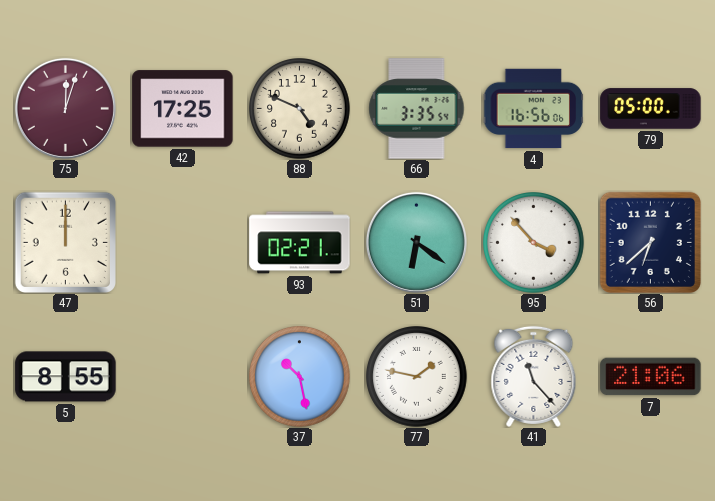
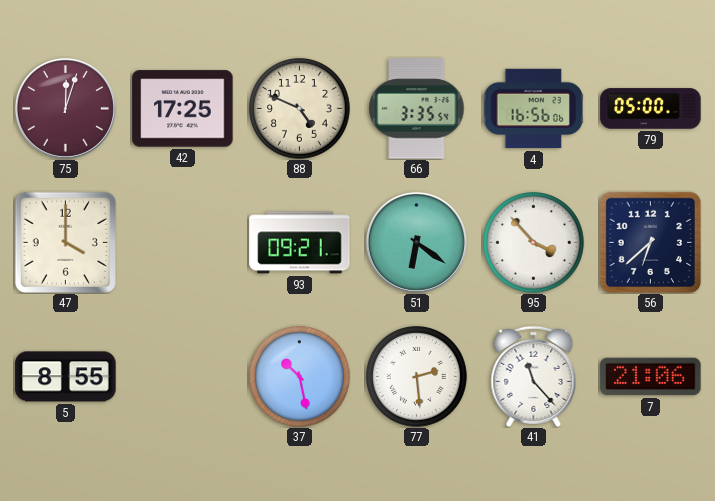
47: 12:00 -> 4:00
93: 02:21 -> 09:21
77: 1:47 -> 2:29
